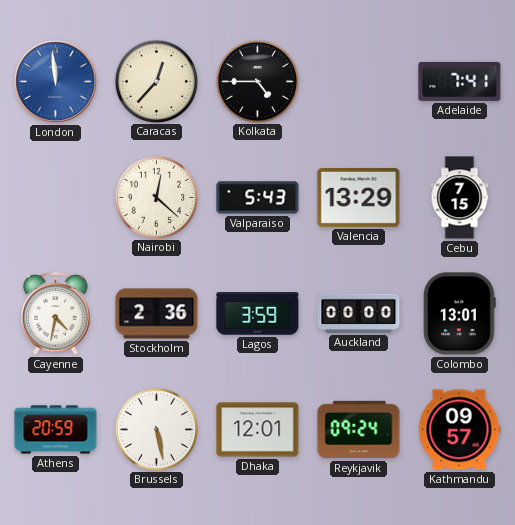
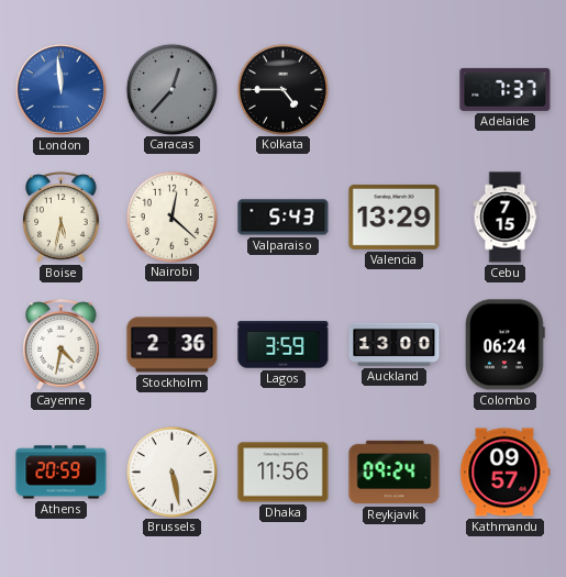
Caracas dial: cream -> grey
Adelaide: 7:41 -> 7:37
Boise: none -> 5:32
Auckland: 00:00 -> 13:00
Colombo: 13:01 -> 06:24
Dhaka: 12:01 -> 11:56
